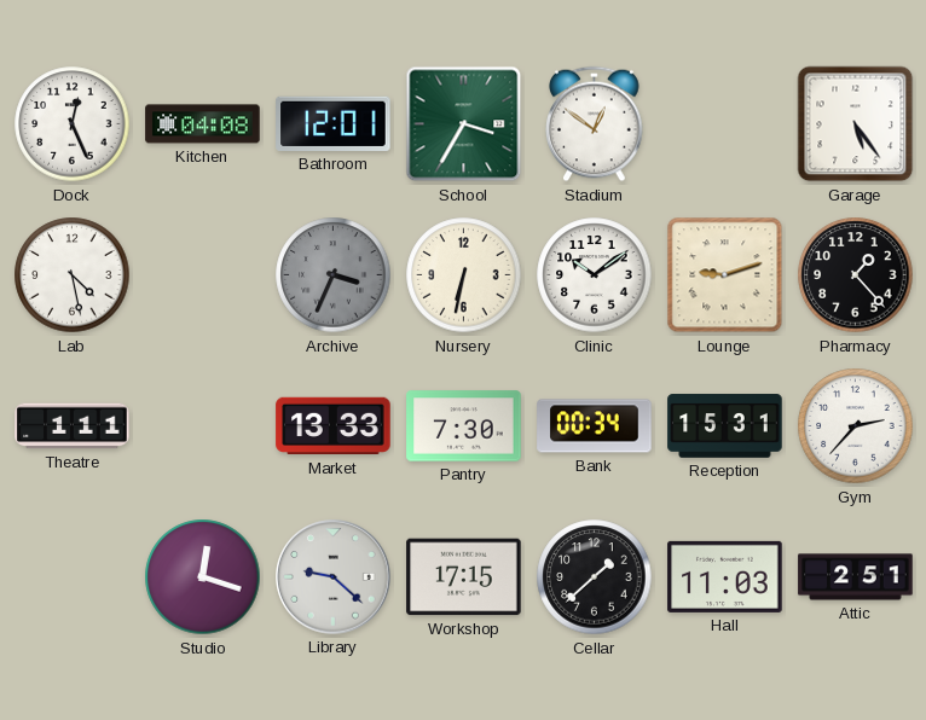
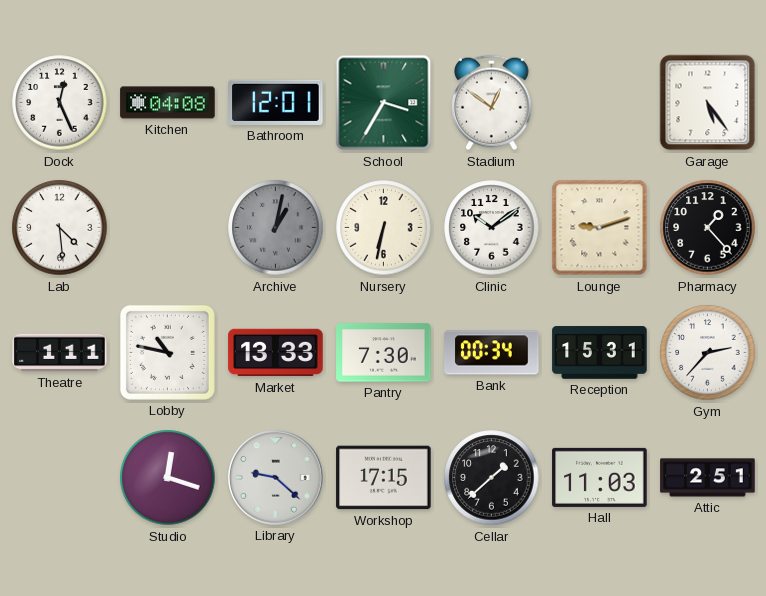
Lab: 4:28 -> 4:29
Archive: 3:34 -> 1:02
Lobby: none -> 10:47
